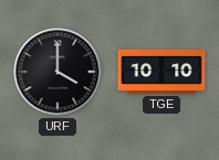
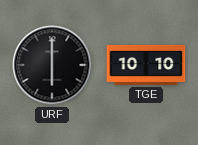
URF: 4:00 -> 6:00
